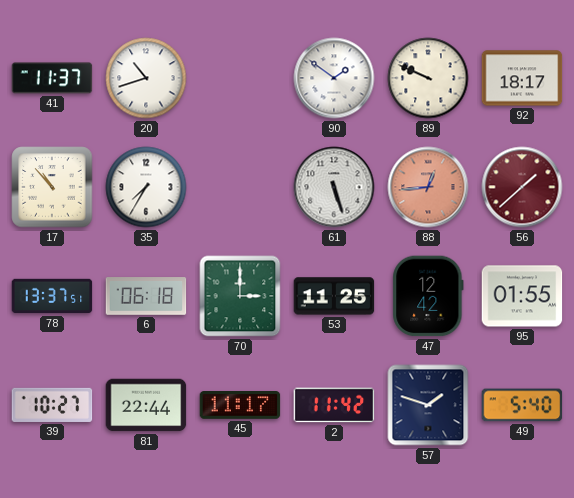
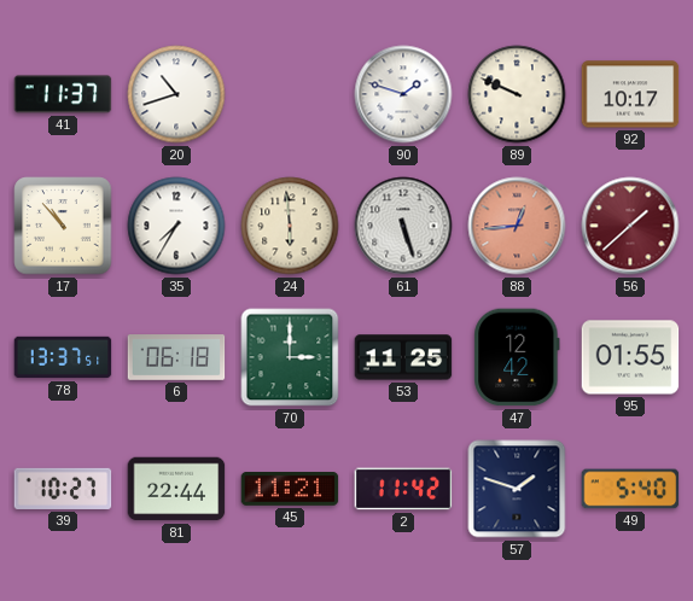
90: 1:51 -> 1:48
92: 18:17 -> 10:17
24: none -> 5:59
45: 11:17 -> 11:21
